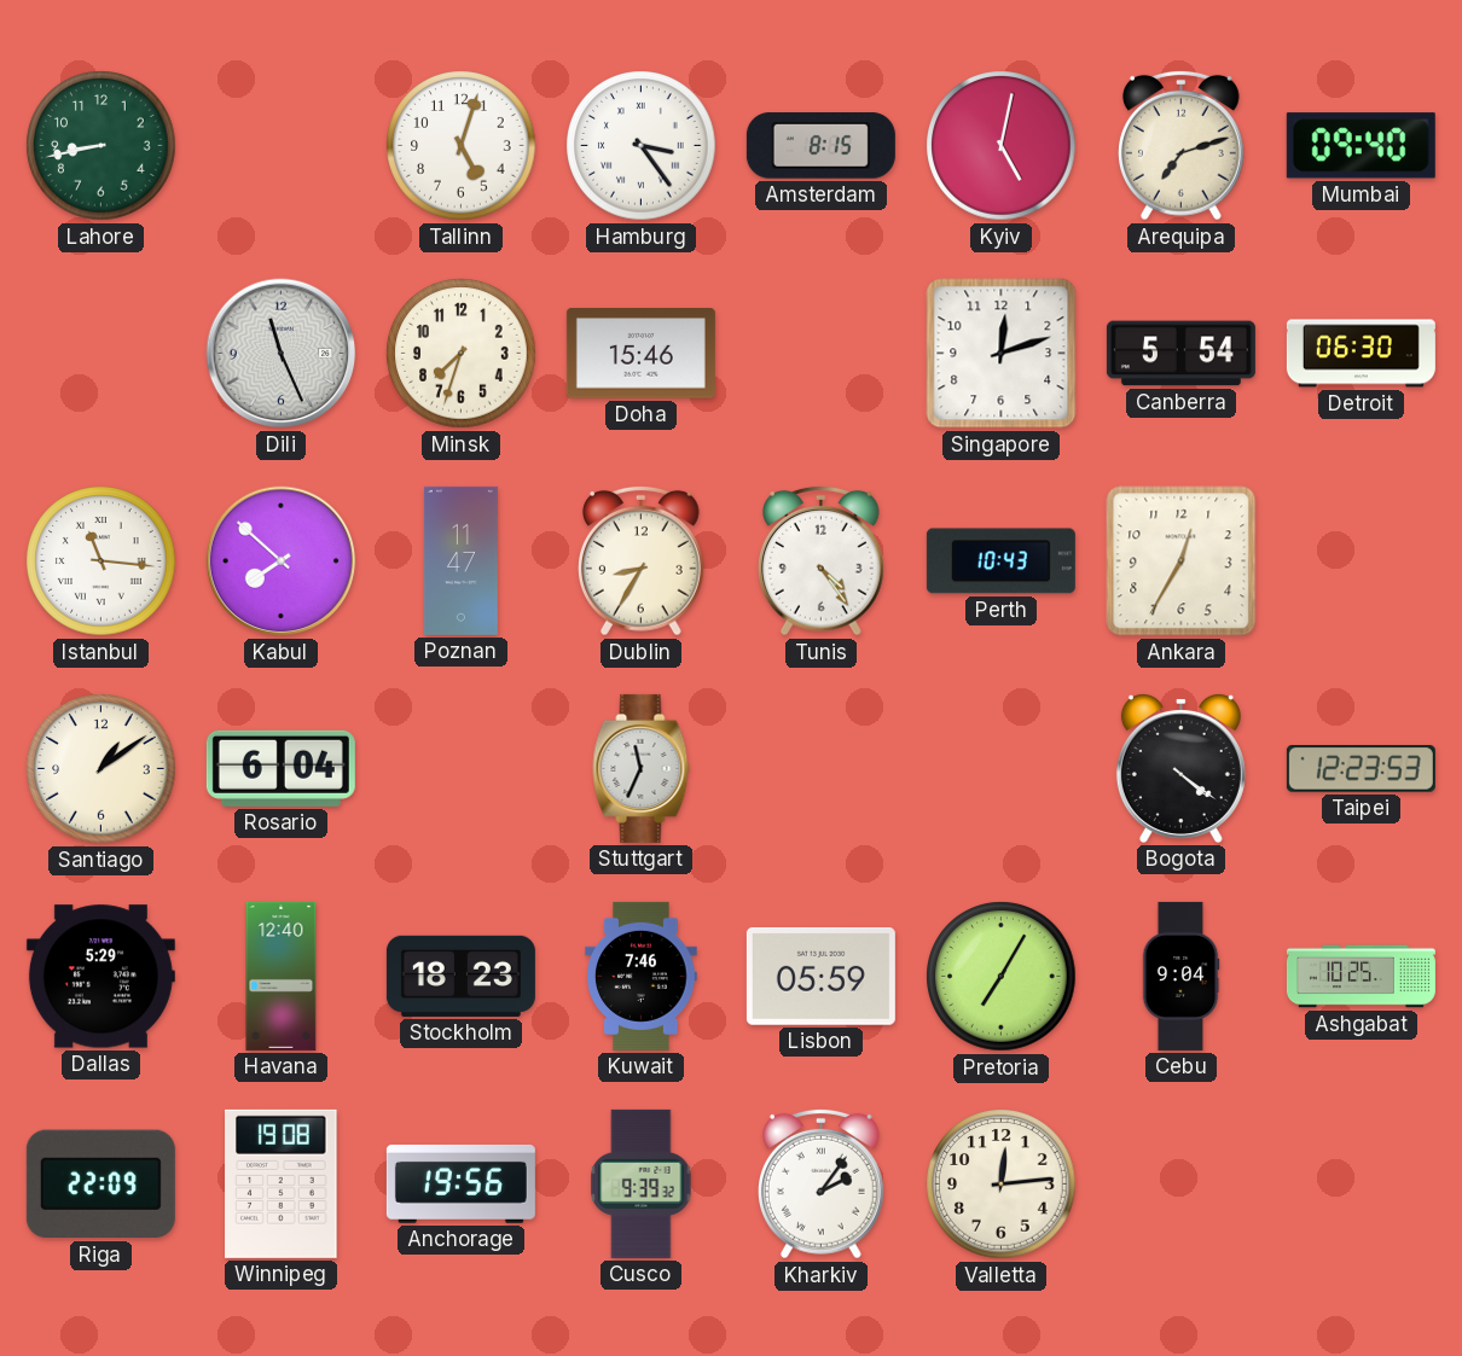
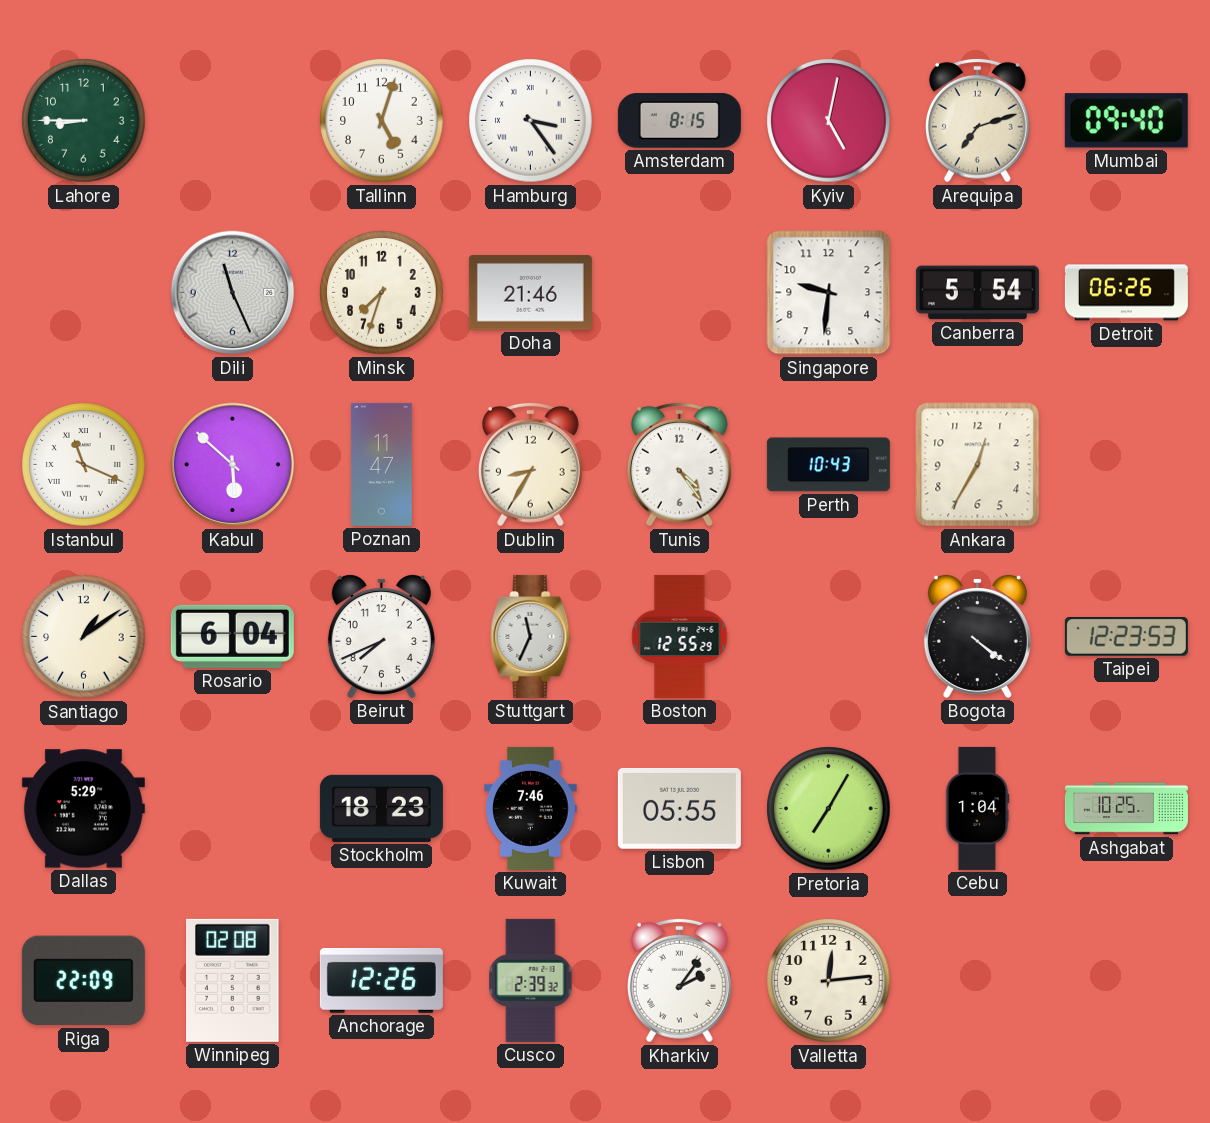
Lahore: 8:43 -> 8:45
Doha: 15:46 -> 21:46
Singapore: 12:12 -> 9:31
Detroit: 06:30 -> 06:26
Istanbul: 11:16 -> 11:19
Kabul: 7:52 -> 5:52
Beirut: none -> 7:41
Boston: none -> 12:55
Havana: 12:40 -> none
Lisbon: 05:59 -> 05:55
Cebu: 9:04 -> 1:04
Winnipeg: 19:08 -> 02:08
Anchorage: 19:56 -> 12:26
Cusco: 9:39 -> 2:39
